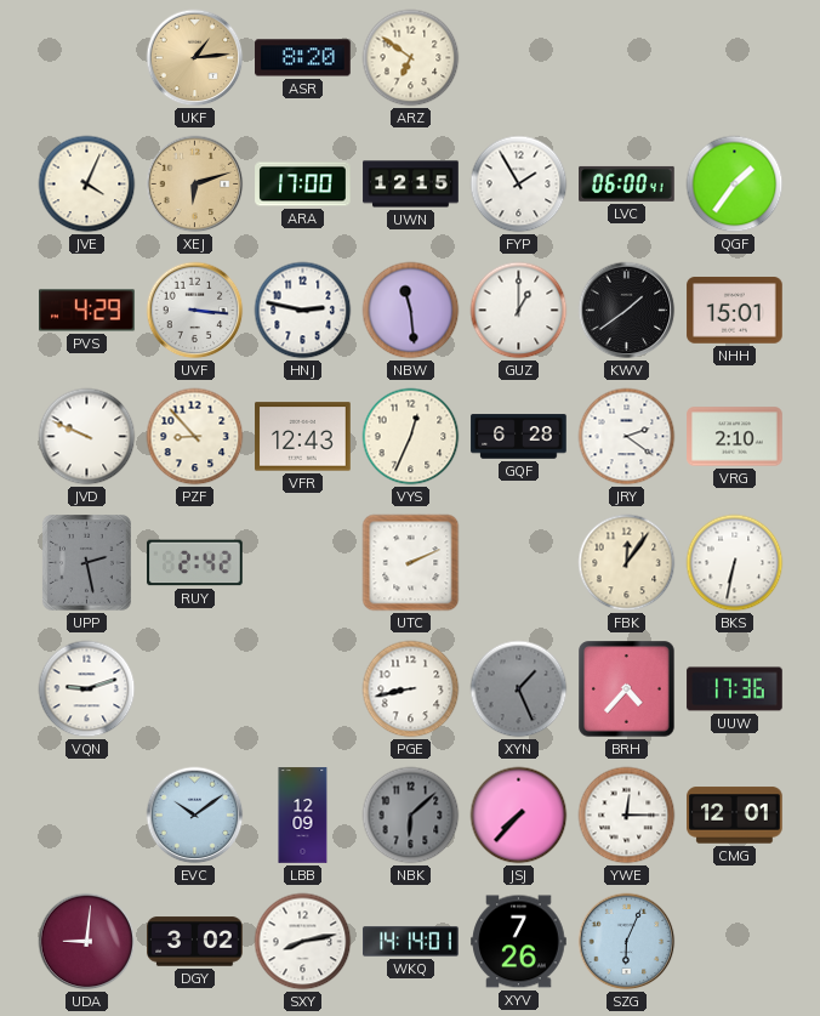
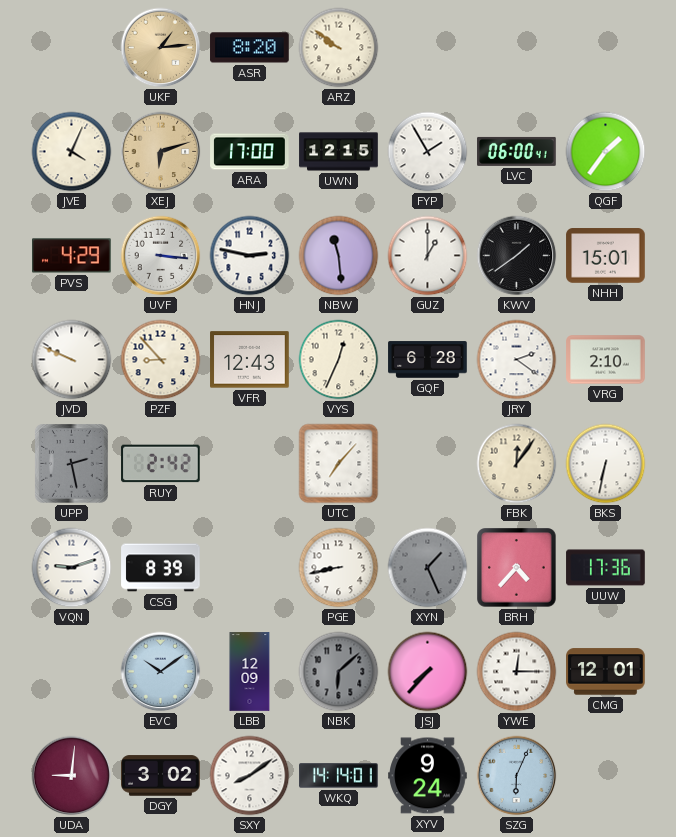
ARZ: 6:51 -> 9:51
UTC: 2:11 -> 7:07
CSG: none -> 8:39
SXY: 8:13 -> 8:09
XYV: 7:26 -> 9:24
